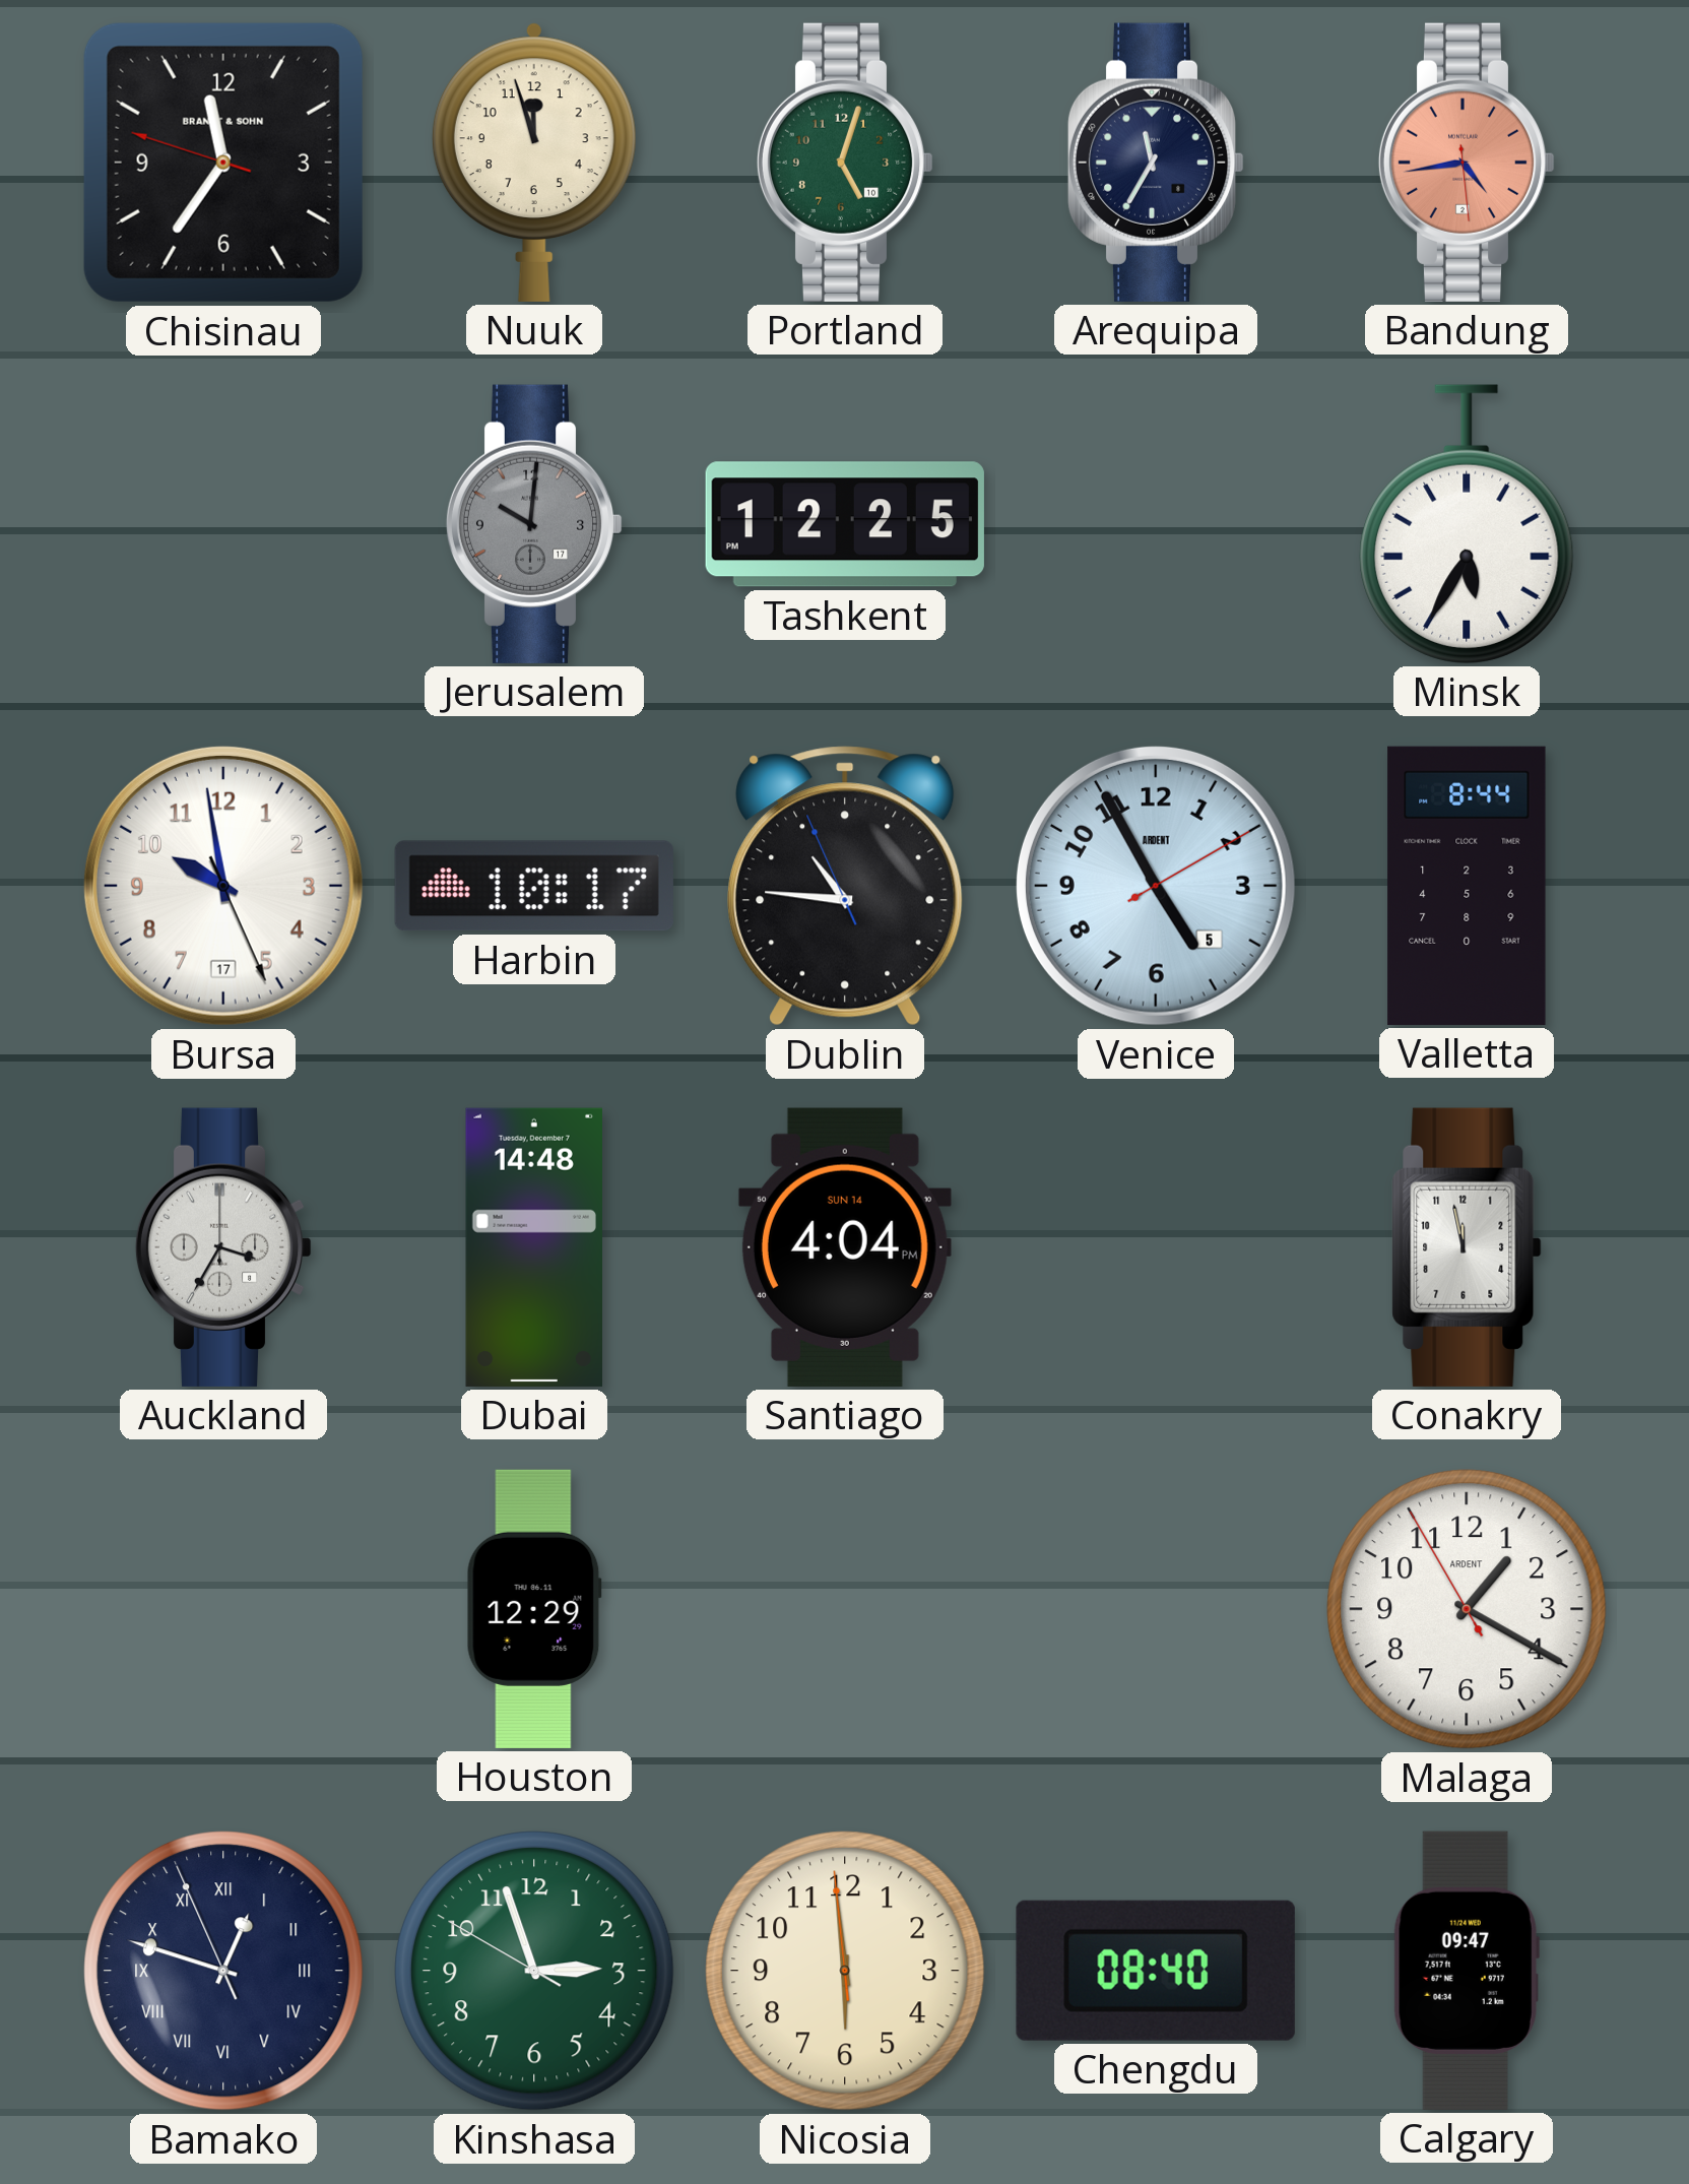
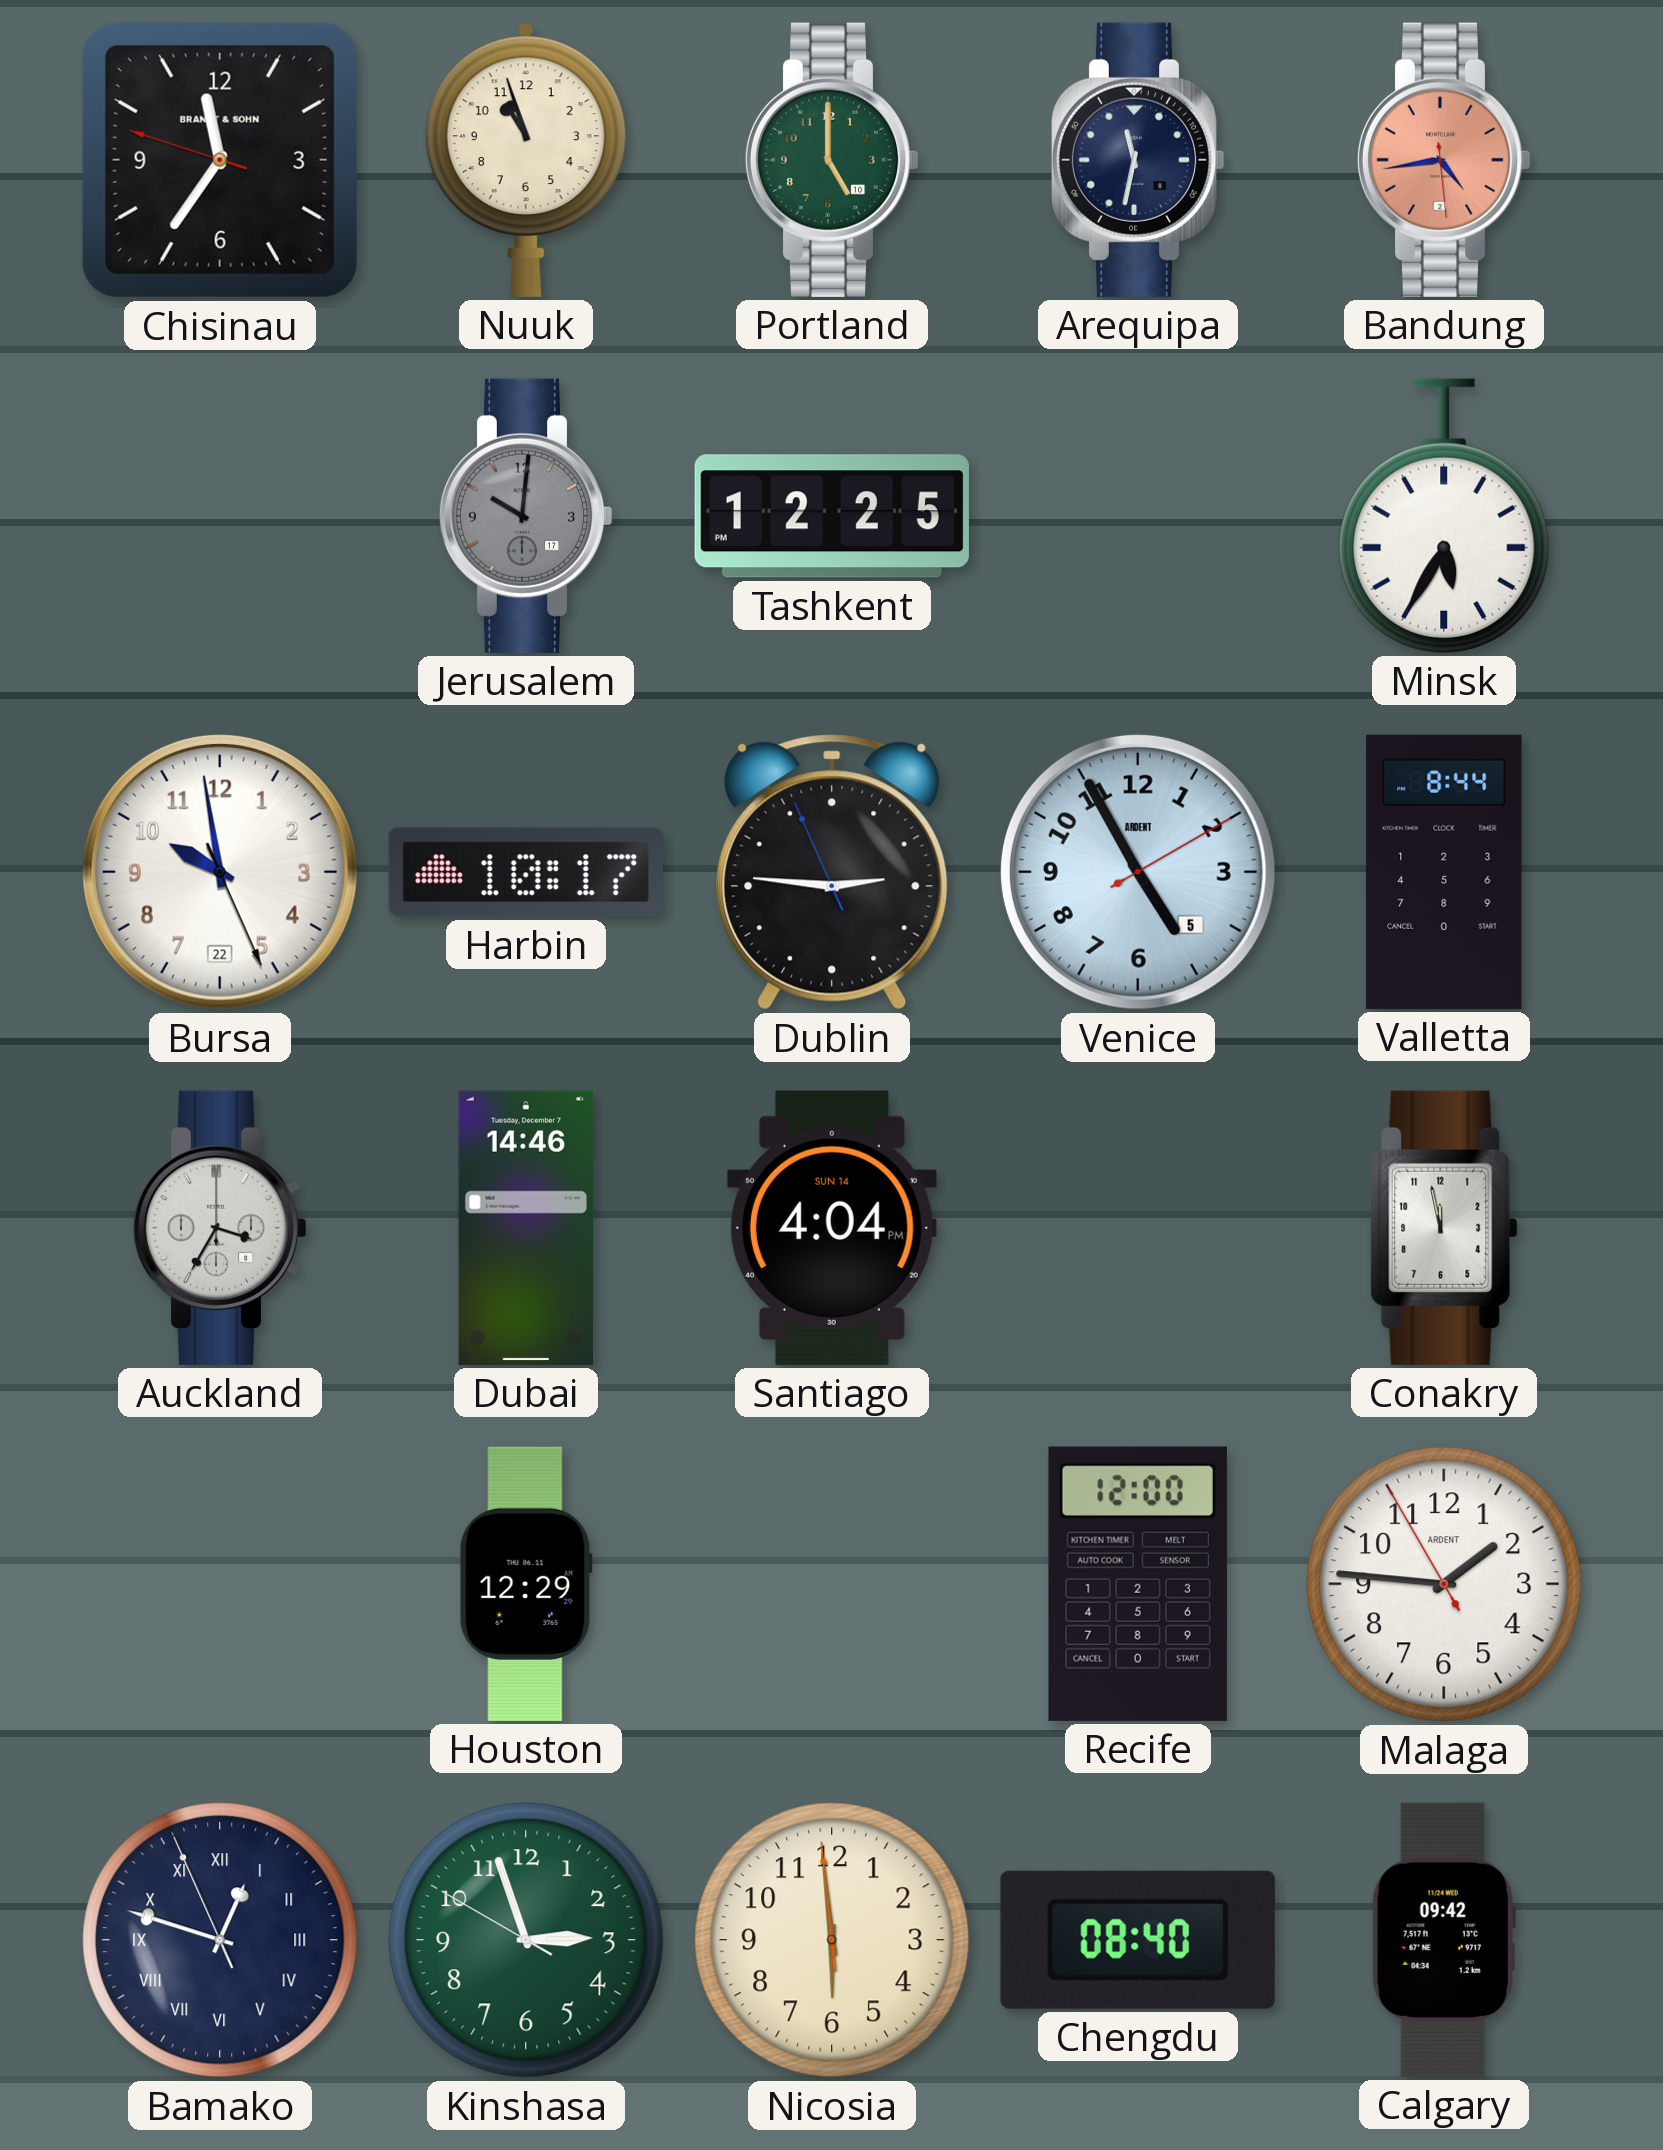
Nuuk: 11:57 -> 10:57
Portland: 5:03 -> 5:00
Arequipa: 11:35 -> 11:32
Bursa date: 17 -> 22
Dublin: 10:45 -> 2:45
Dubai: 14:48 -> 14:46
Recife: none -> 12:00
Malaga: 1:19 -> 1:45
Calgary: 09:47 -> 09:42
